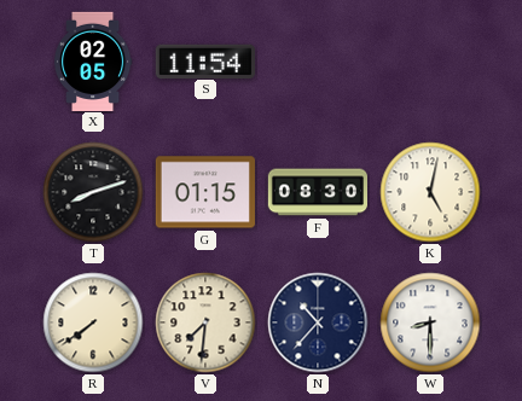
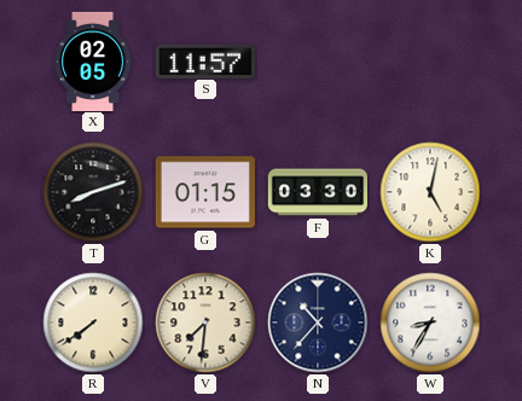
S: 11:54 -> 11:57
F: 08:30 -> 03:30
W: 8:30 -> 8:35
